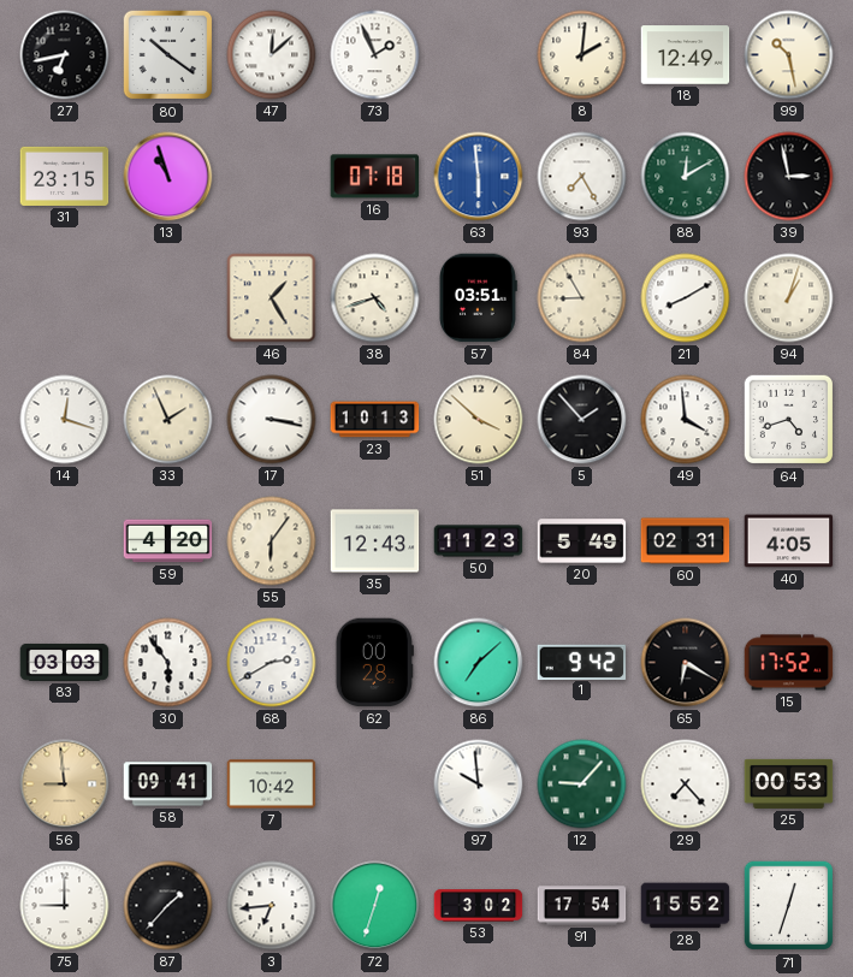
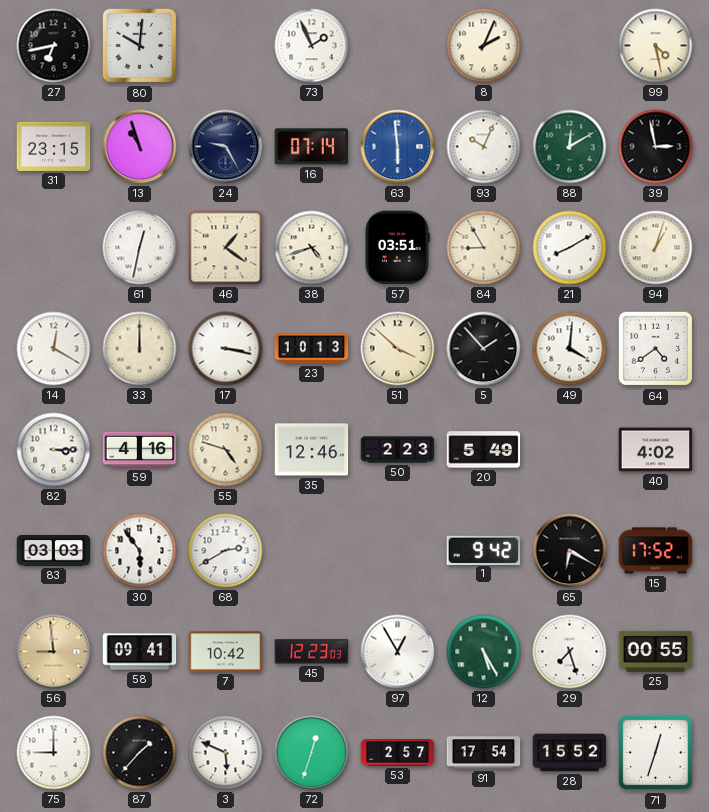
80: 10:21 -> 10:01
47: 12:08 -> none
8: 2:01 -> 2:04
18: 12:49 -> none
99: 10:28 -> 4:28
24: none -> 9:25
16: 07:18 -> 07:14
93: 7:25 -> 10:04
61: none -> 12:32
46: 1:25 -> 1:21
14: 12:18 -> 12:20
33: 1:56 -> 12:00
49: 3:59 -> 4:01
64: 4:42 -> 4:39
82: none -> 3:15
59: 4:20 -> 4:16
55: 6:06 -> 4:48
35: 12:43 -> 12:46
50: 11:23 -> 2:23
60: 02:31 -> none
40: 4:05 -> 4:02
62: 00:28 -> none
86: 7:08 -> none
45: none -> 12:23
97: 9:59 -> 12:55
12: 9:07 -> 5:25
29: 7:23 -> 7:27
25: 00:53 -> 00:55
3: 6:44 -> 5:49
53: 3:02 -> 2:57
